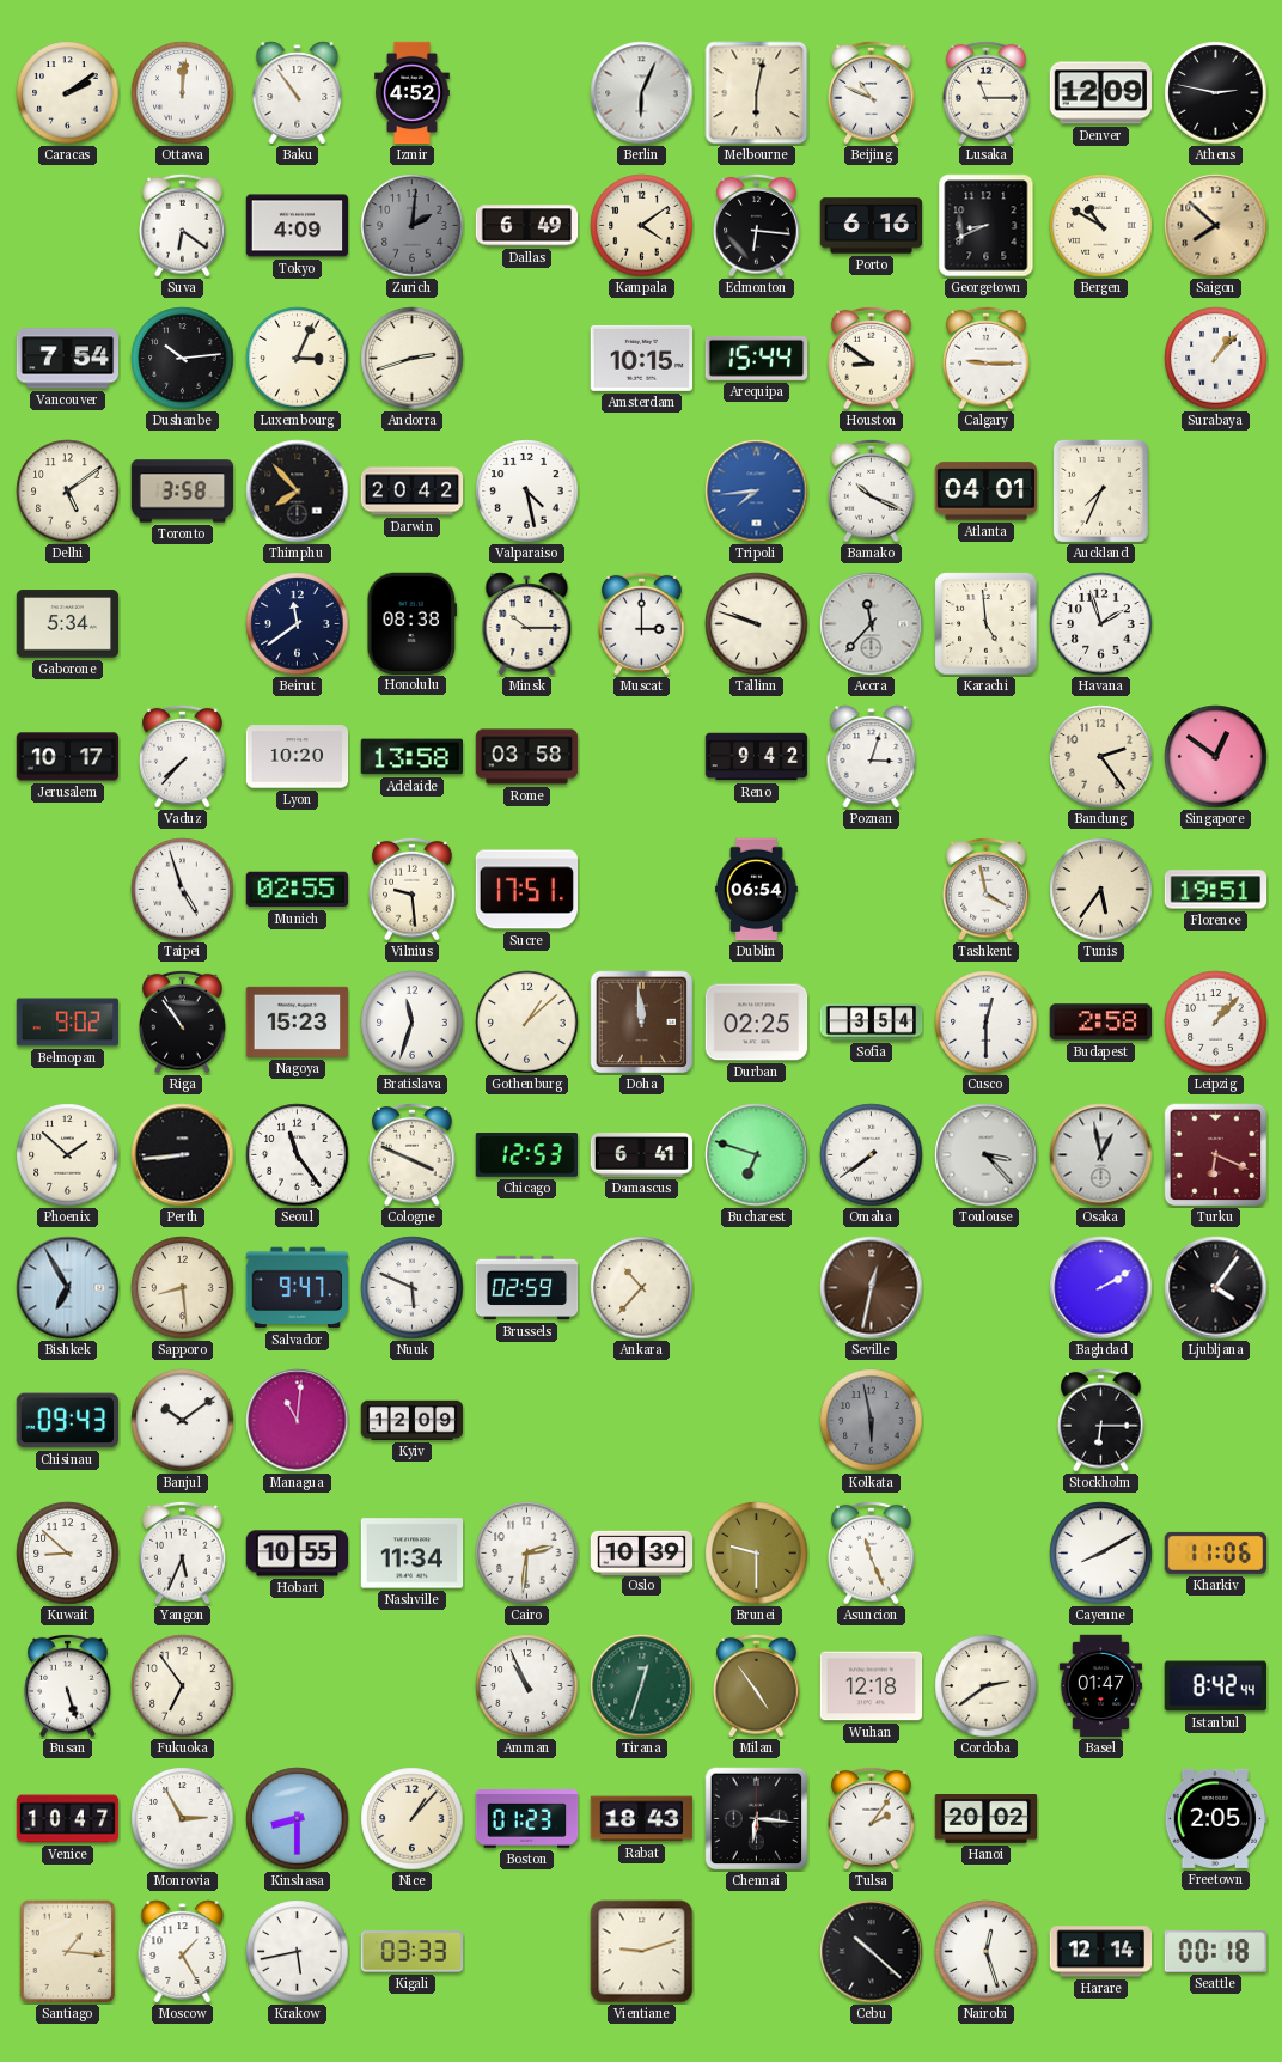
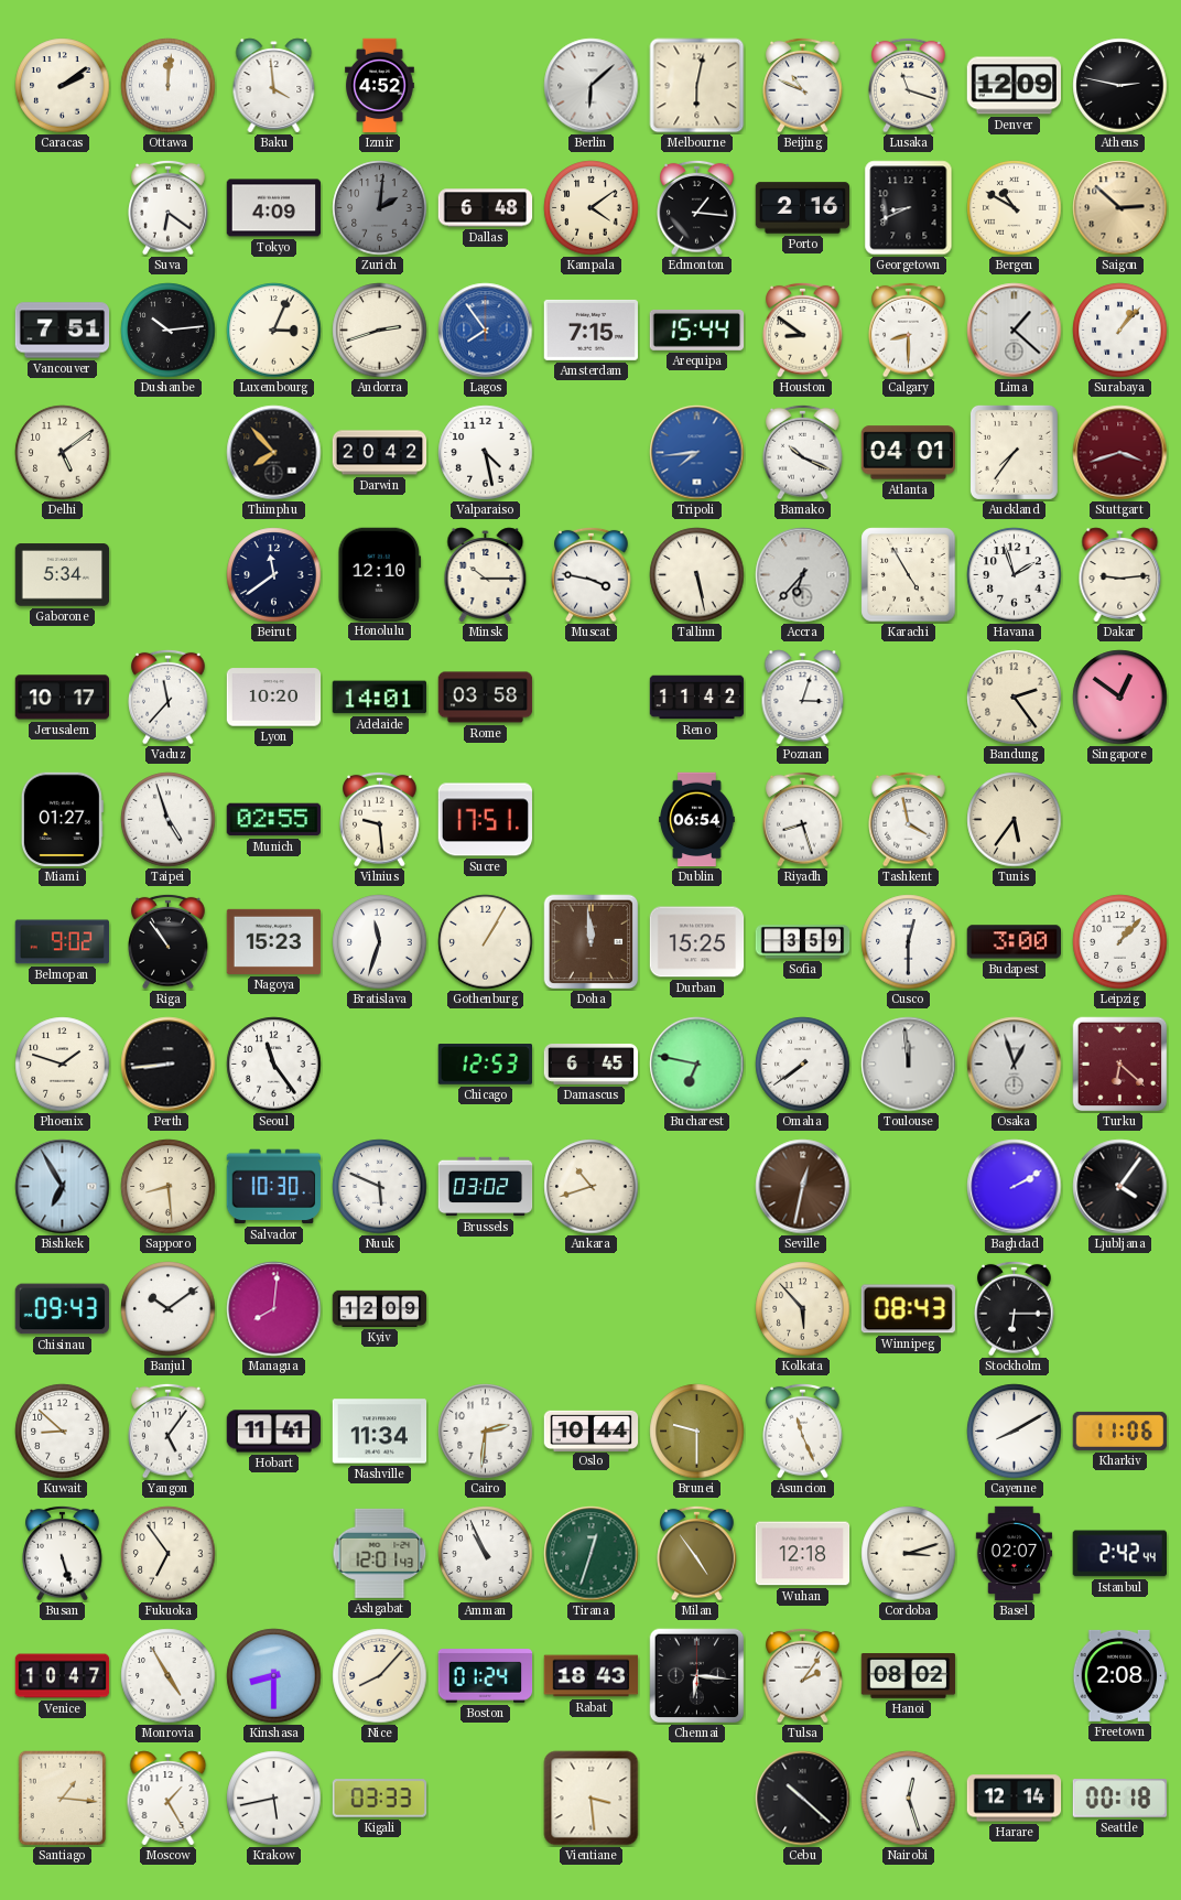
Baku: 10:54 -> 3:59
Berlin: 6:04 -> 6:08
Lusaka: 11:15 -> 11:18
Dallas: 6:49 -> 6:48
Edmonton: 6:16 -> 1:16
Porto: 6:16 -> 2:16
Saigon: 7:52 -> 2:52
Vancouver: 7:54 -> 7:51
Lagos: none -> 7:54
Amsterdam: 10:15 -> 7:15
Calgary: 9:15 -> 8:30
Lima: none -> 1:22
Toronto: 3:58 -> none
Auckland: 7:34 -> 7:36
Stuttgart: none -> 3:42
Honolulu: 08:38 -> 12:10
Muscat: 3:00 -> 3:47
Tallinn: 9:48 -> 5:28
Accra: 11:37 -> 6:37
Karachi: 4:59 -> 4:55
Dakar: none -> 9:14
Vaduz: 7:37 -> 11:37
Adelaide: 13:58 -> 14:01
Reno: 9:42 -> 11:42
Miami: none -> 01:27
Riyadh: none -> 8:27
Florence: 19:51 -> none
Gothenburg: 1:08 -> 1:05
Durban: 02:25 -> 15:25
Sofia: 3:54 -> 3:59
Budapest: 2:58 -> 3:00
Phoenix: 1:52 -> 1:48
Cologne: 3:49 -> none
Damascus: 6:41 -> 6:45
Bucharest: 6:48 -> 6:47
Toulouse: 3:23 -> 11:59
Osaka: 12:58 -> 12:57
Turku: 6:19 -> 6:22
Salvador: 9:47 -> 10:30
Brussels: 02:59 -> 03:02
Ankara: 10:37 -> 10:42
Managua: 11:01 -> 8:01
Kolkata: 5:58 -> 5:53
Kolkata dial: grey -> cream
Winnipeg: none -> 08:43
Yangon: 5:34 -> 5:06
Hobart: 10:55 -> 11:41
Oslo: 10:39 -> 10:44
Ashgabat: none -> 12:01
Cordoba: 2:39 -> 3:12
Basel: 01:47 -> 02:07
Istanbul: 8:42 -> 2:42
Monrovia: 2:55 -> 4:55
Nice: 1:07 -> 8:07
Boston: 01:23 -> 01:24
Hanoi: 20:02 -> 08:02
Freetown: 2:05 -> 2:08
Vientiane: 9:12 -> 3:29
